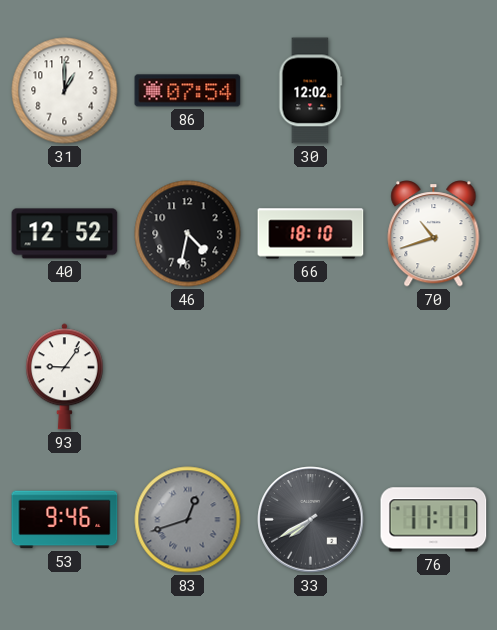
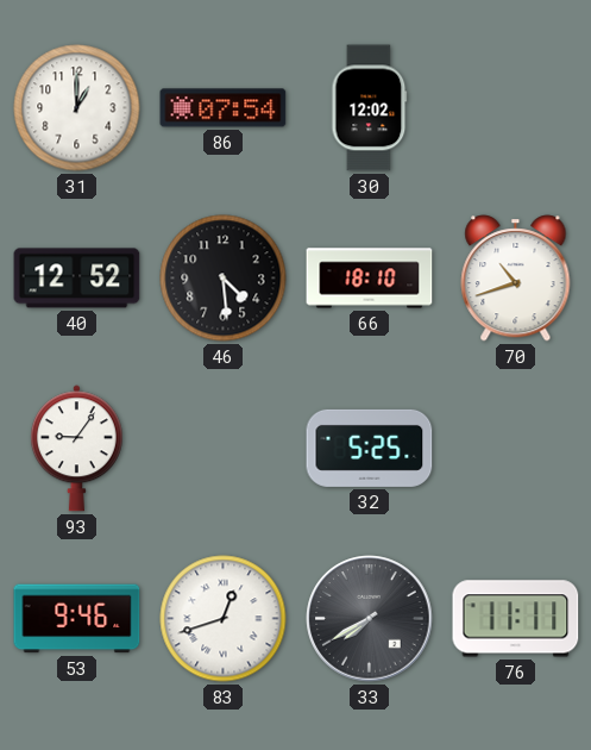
46: 4:32 -> 4:29
32: none -> 5:25
83 dial: grey -> white
